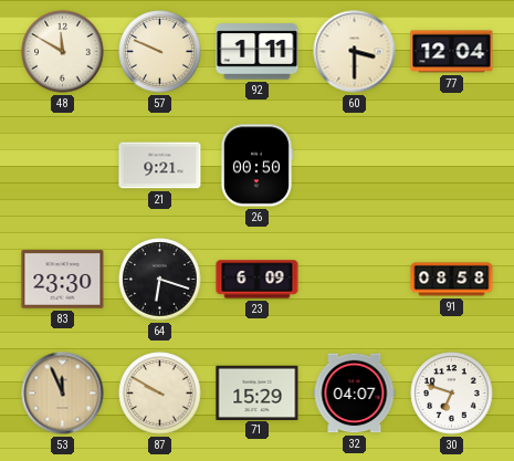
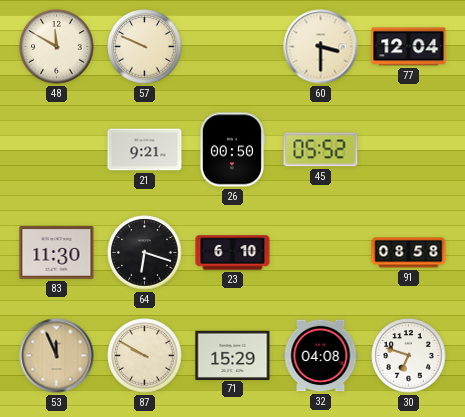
92: 1:11 -> none
45: none -> 05:52
83: 23:30 -> 11:30
23: 6:09 -> 6:10
32: 04:07 -> 04:08
